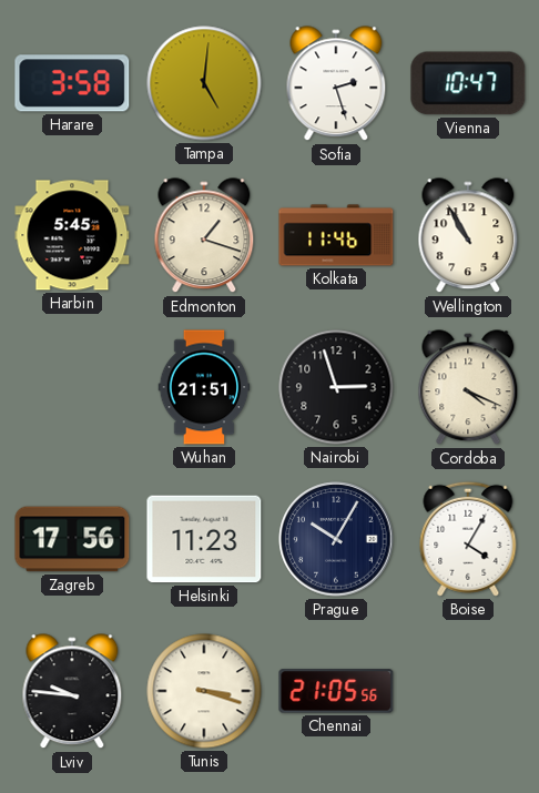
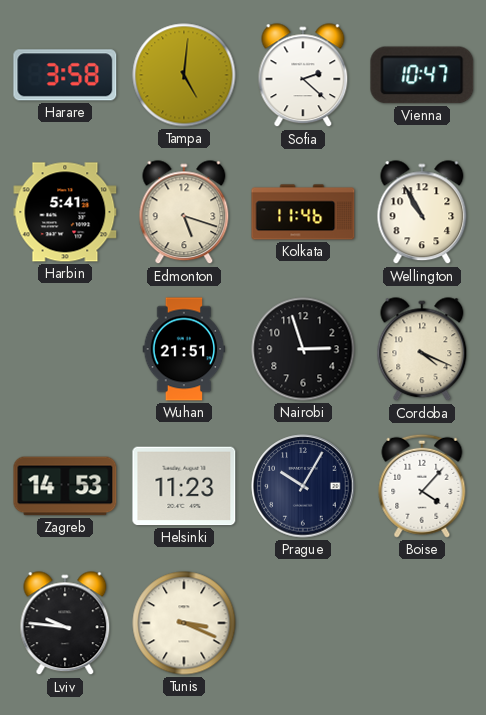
Sofia: 2:27 -> 2:22
Harbin: 5:45 -> 5:41
Edmonton: 1:18 -> 5:18
Zagreb: 17:56 -> 14:53
Boise: 4:05 -> 4:07
Tunis: 3:18 -> 3:19
Chennai: 21:05 -> none
